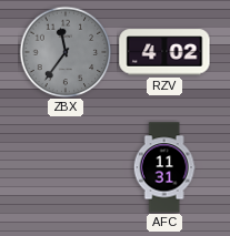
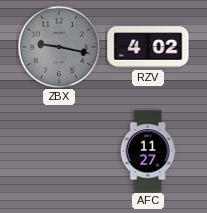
ZBX: 11:36 -> 9:17
AFC: 11:31 -> 11:27
